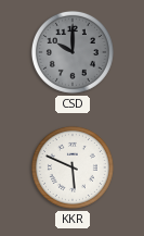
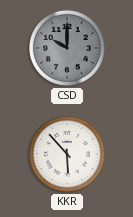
KKR: 5:49 -> 5:53
